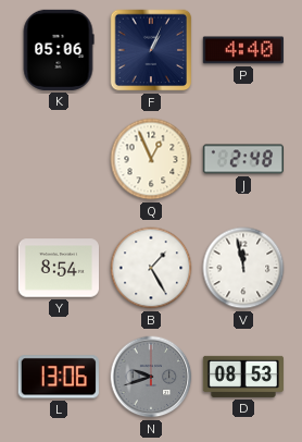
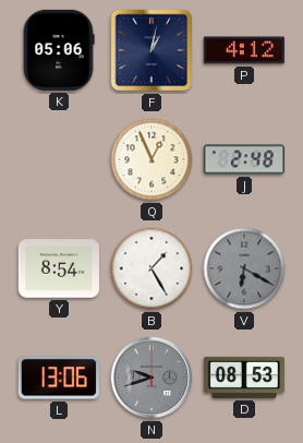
F: 1:04 -> 1:02
P: 4:40 -> 4:12
V: 11:58 -> 6:20
V dial: white -> grey
